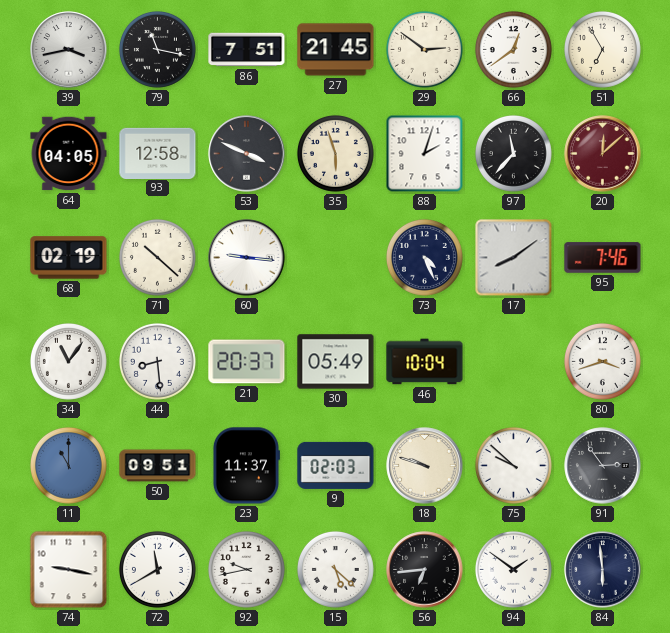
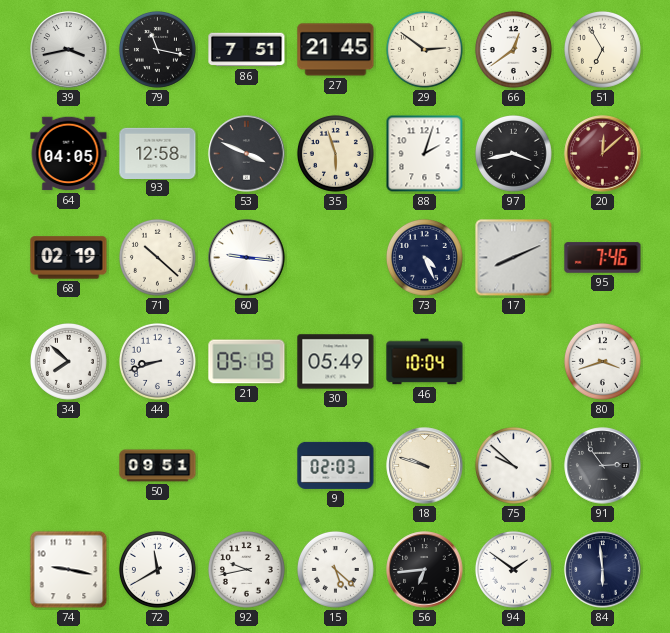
97: 11:37 -> 3:43
17: 8:09 -> 8:11
34: 11:06 -> 7:52
44: 8:29 -> 8:42
21: 20:37 -> 05:19
11: 11:00 -> none
23: 11:37 -> none
